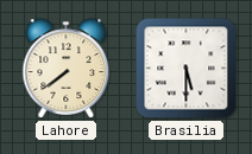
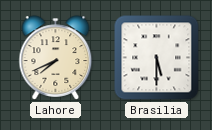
Lahore: 7:39 -> 7:41
